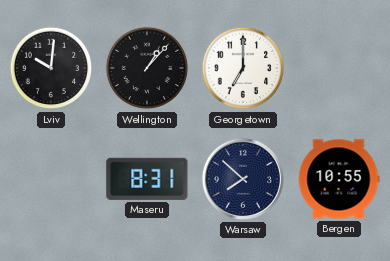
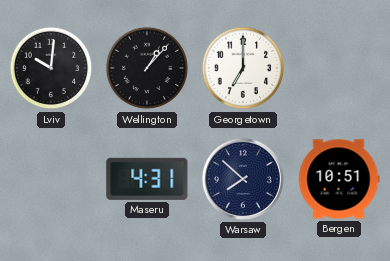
Maseru: 8:31 -> 4:31
Bergen: 10:55 -> 10:51
